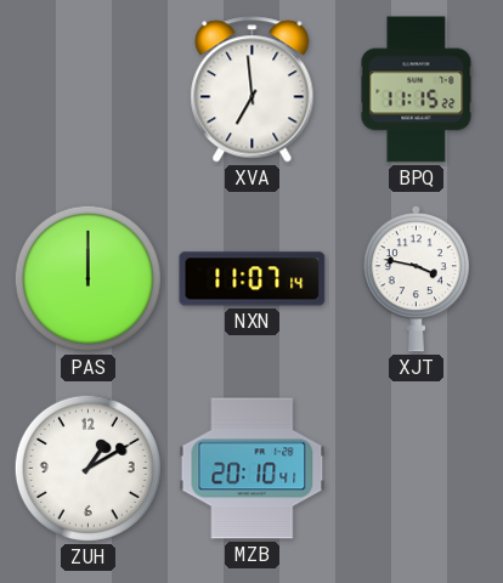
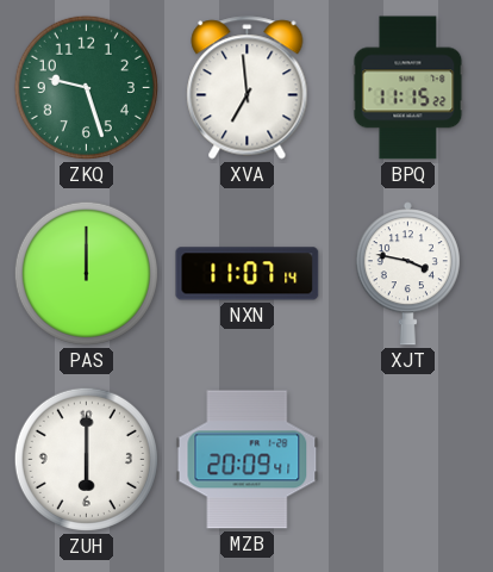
ZKQ: none -> 9:27
ZUH: 1:10 -> 6:00
MZB: 20:10 -> 20:09
